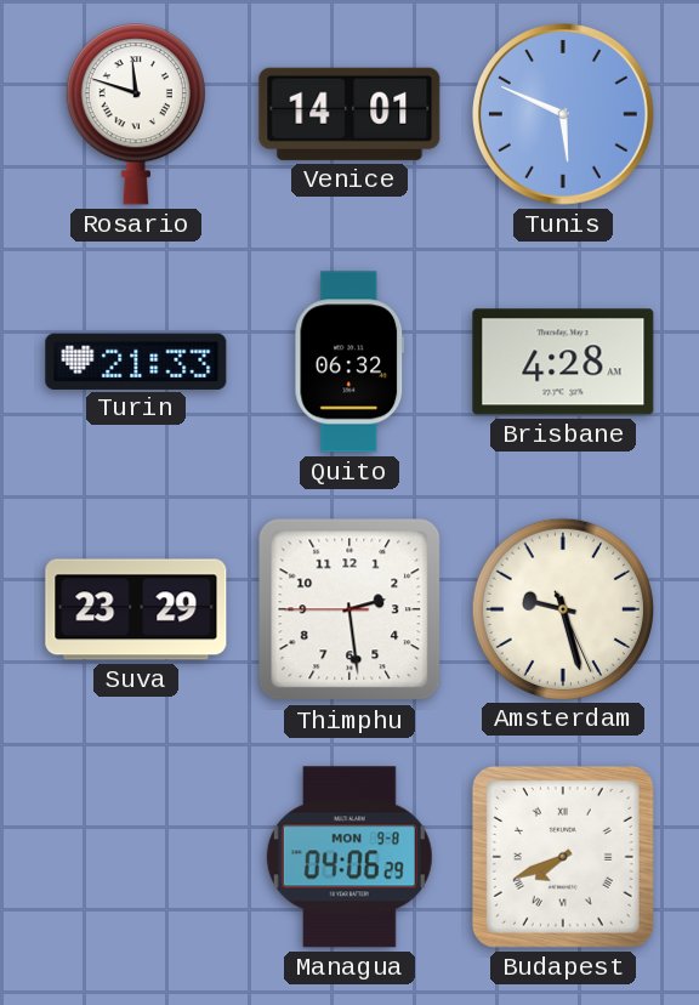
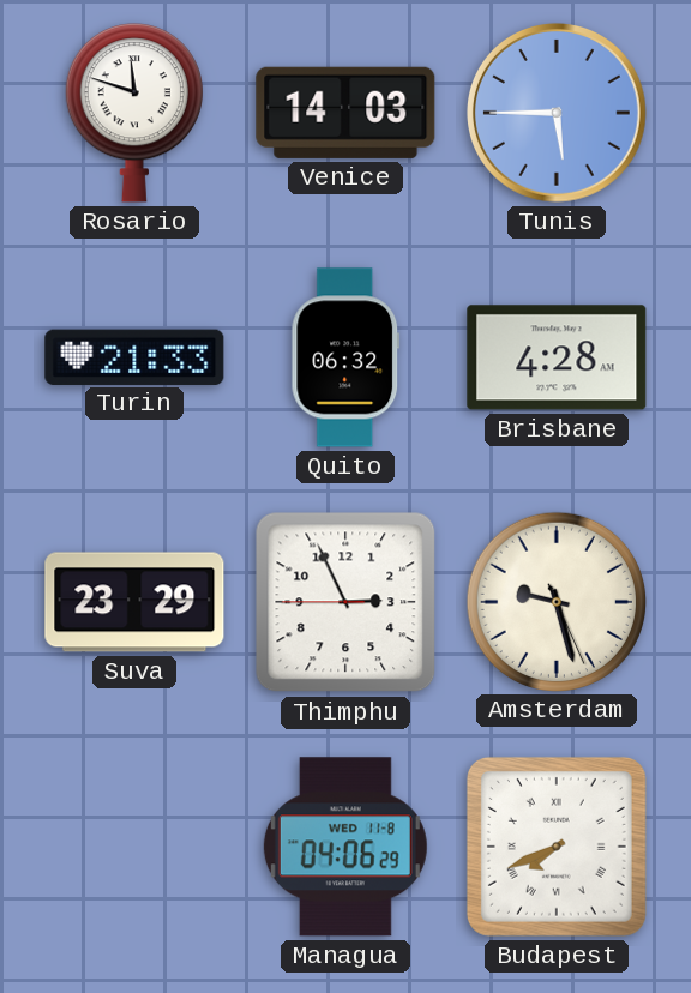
Venice: 14:01 -> 14:03
Tunis: 5:49 -> 5:45
Thimphu: 2:28 -> 2:55
Managua date: MON 9-8 -> WED 11-8
